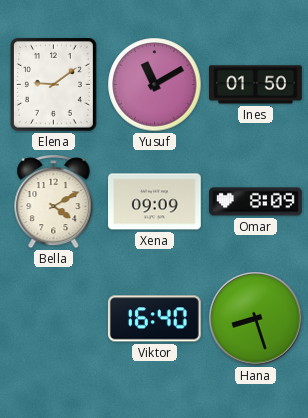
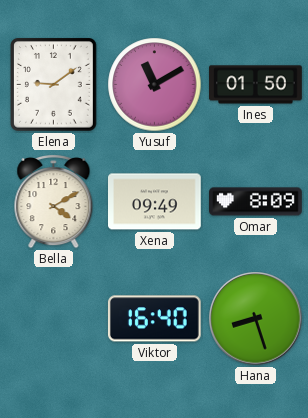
Xena: 09:09 -> 09:49
